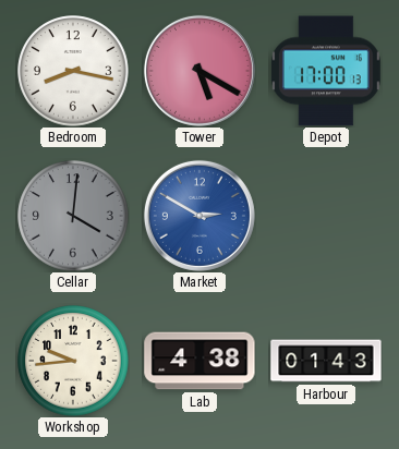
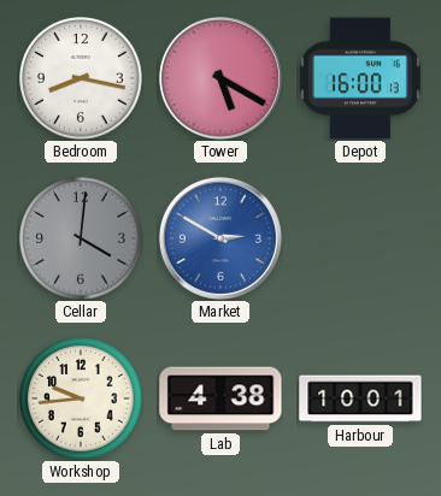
Depot: 17:00 -> 16:00
Harbour: 01:43 -> 10:01
